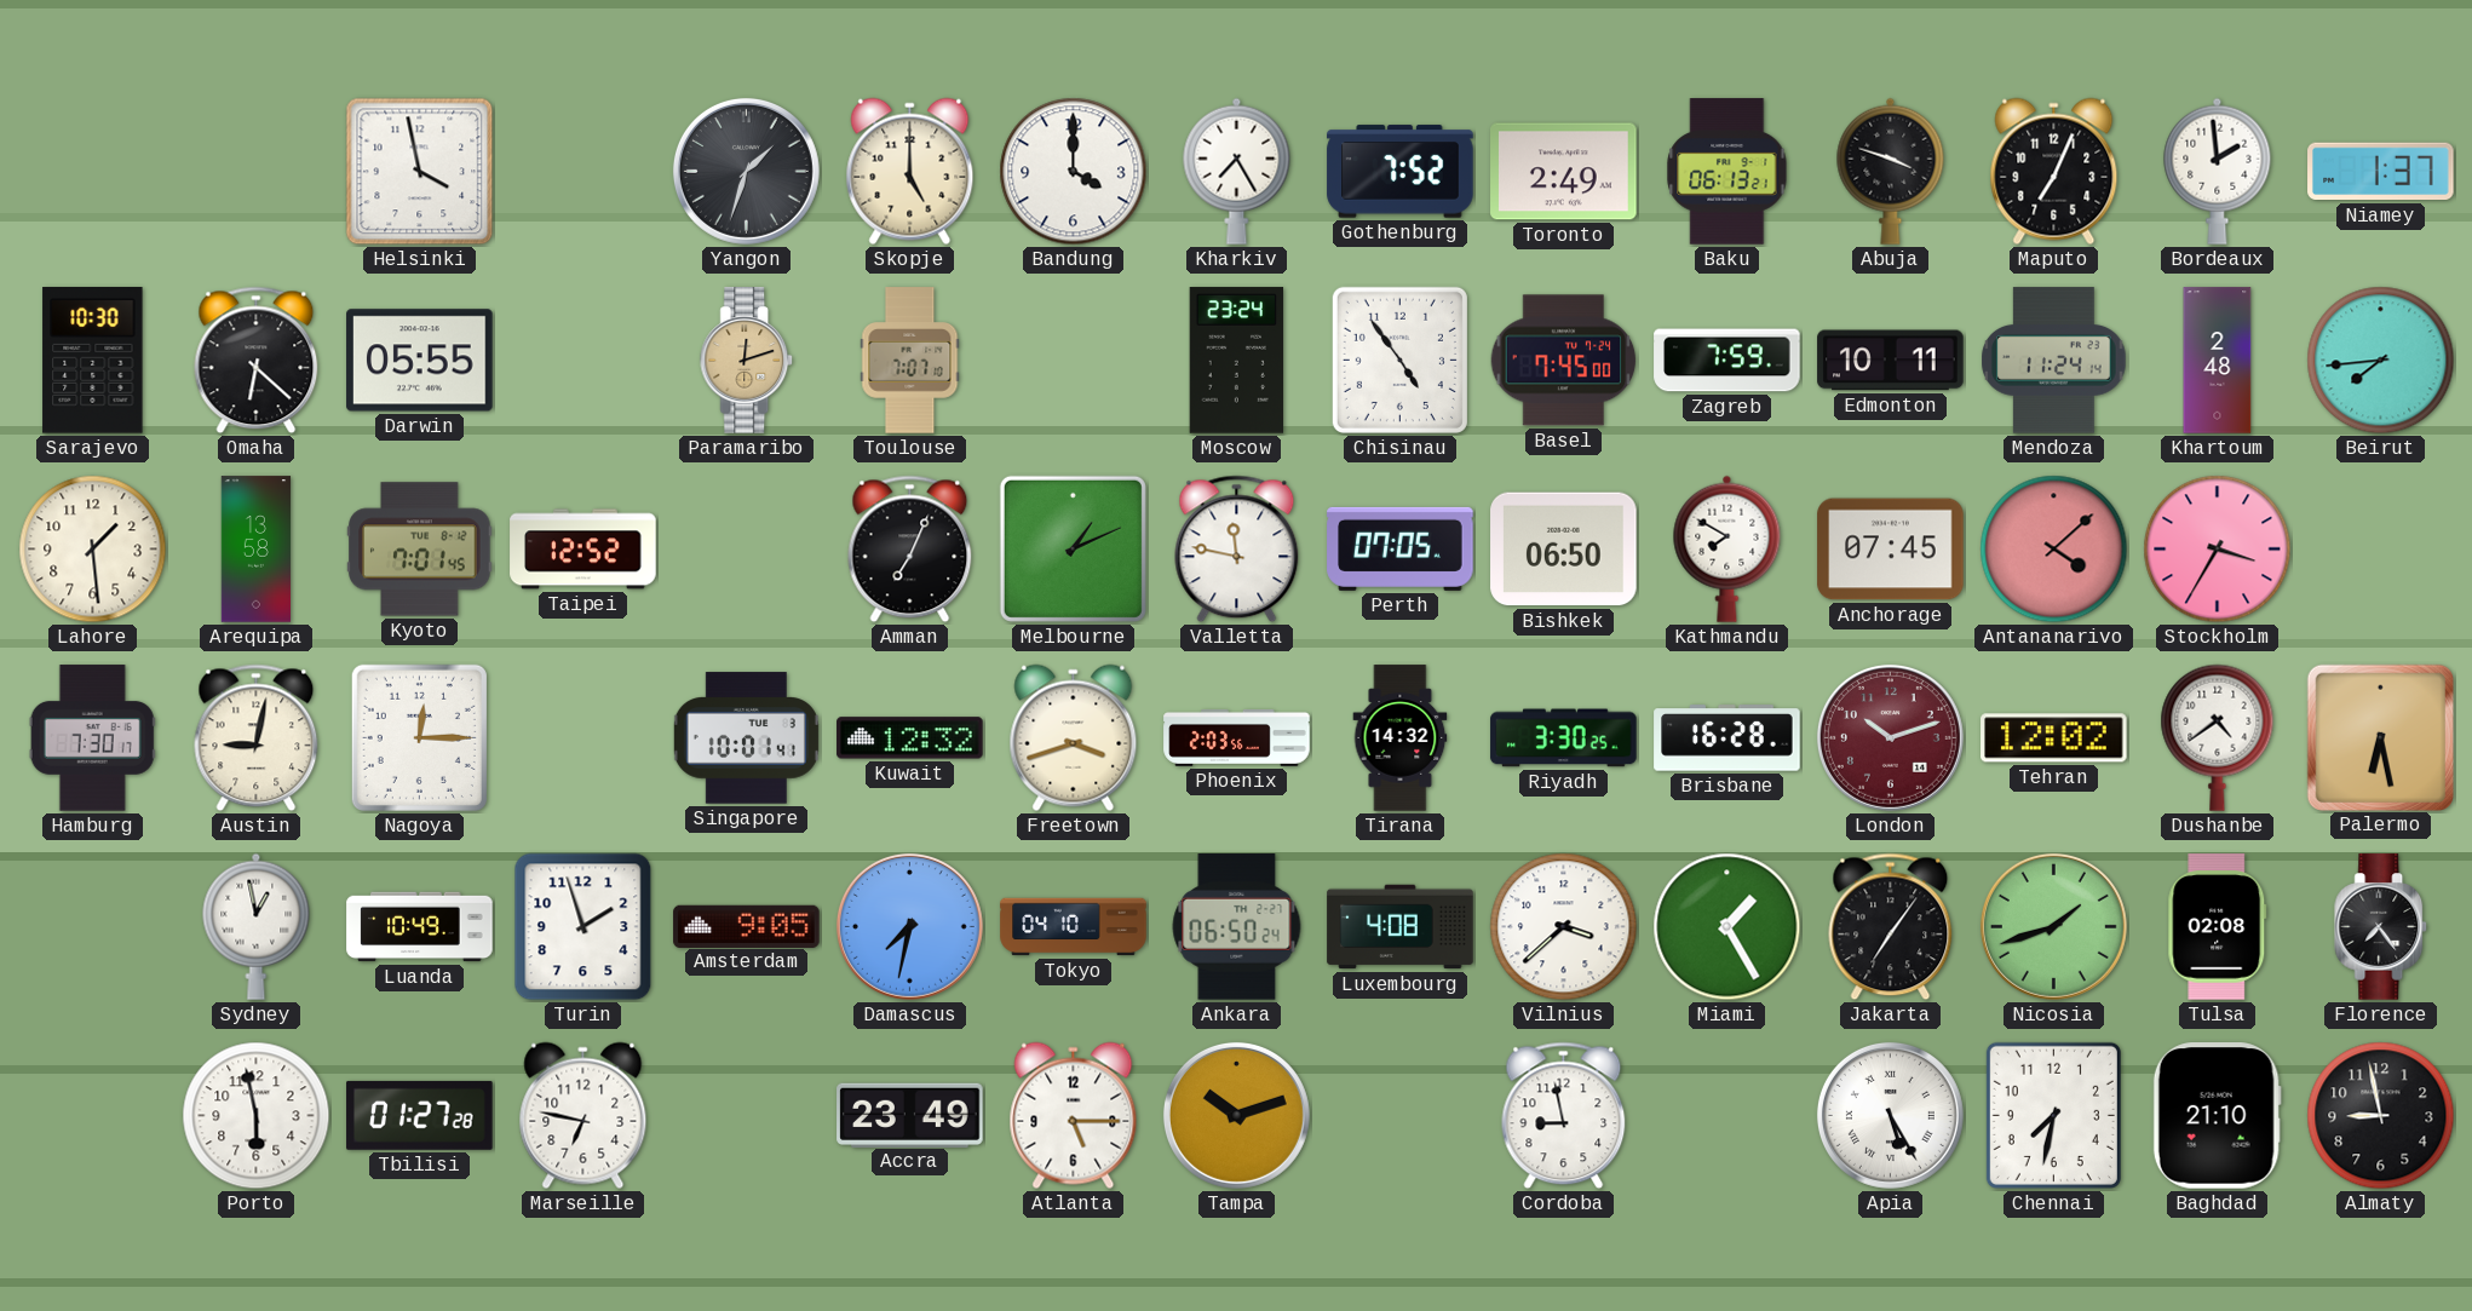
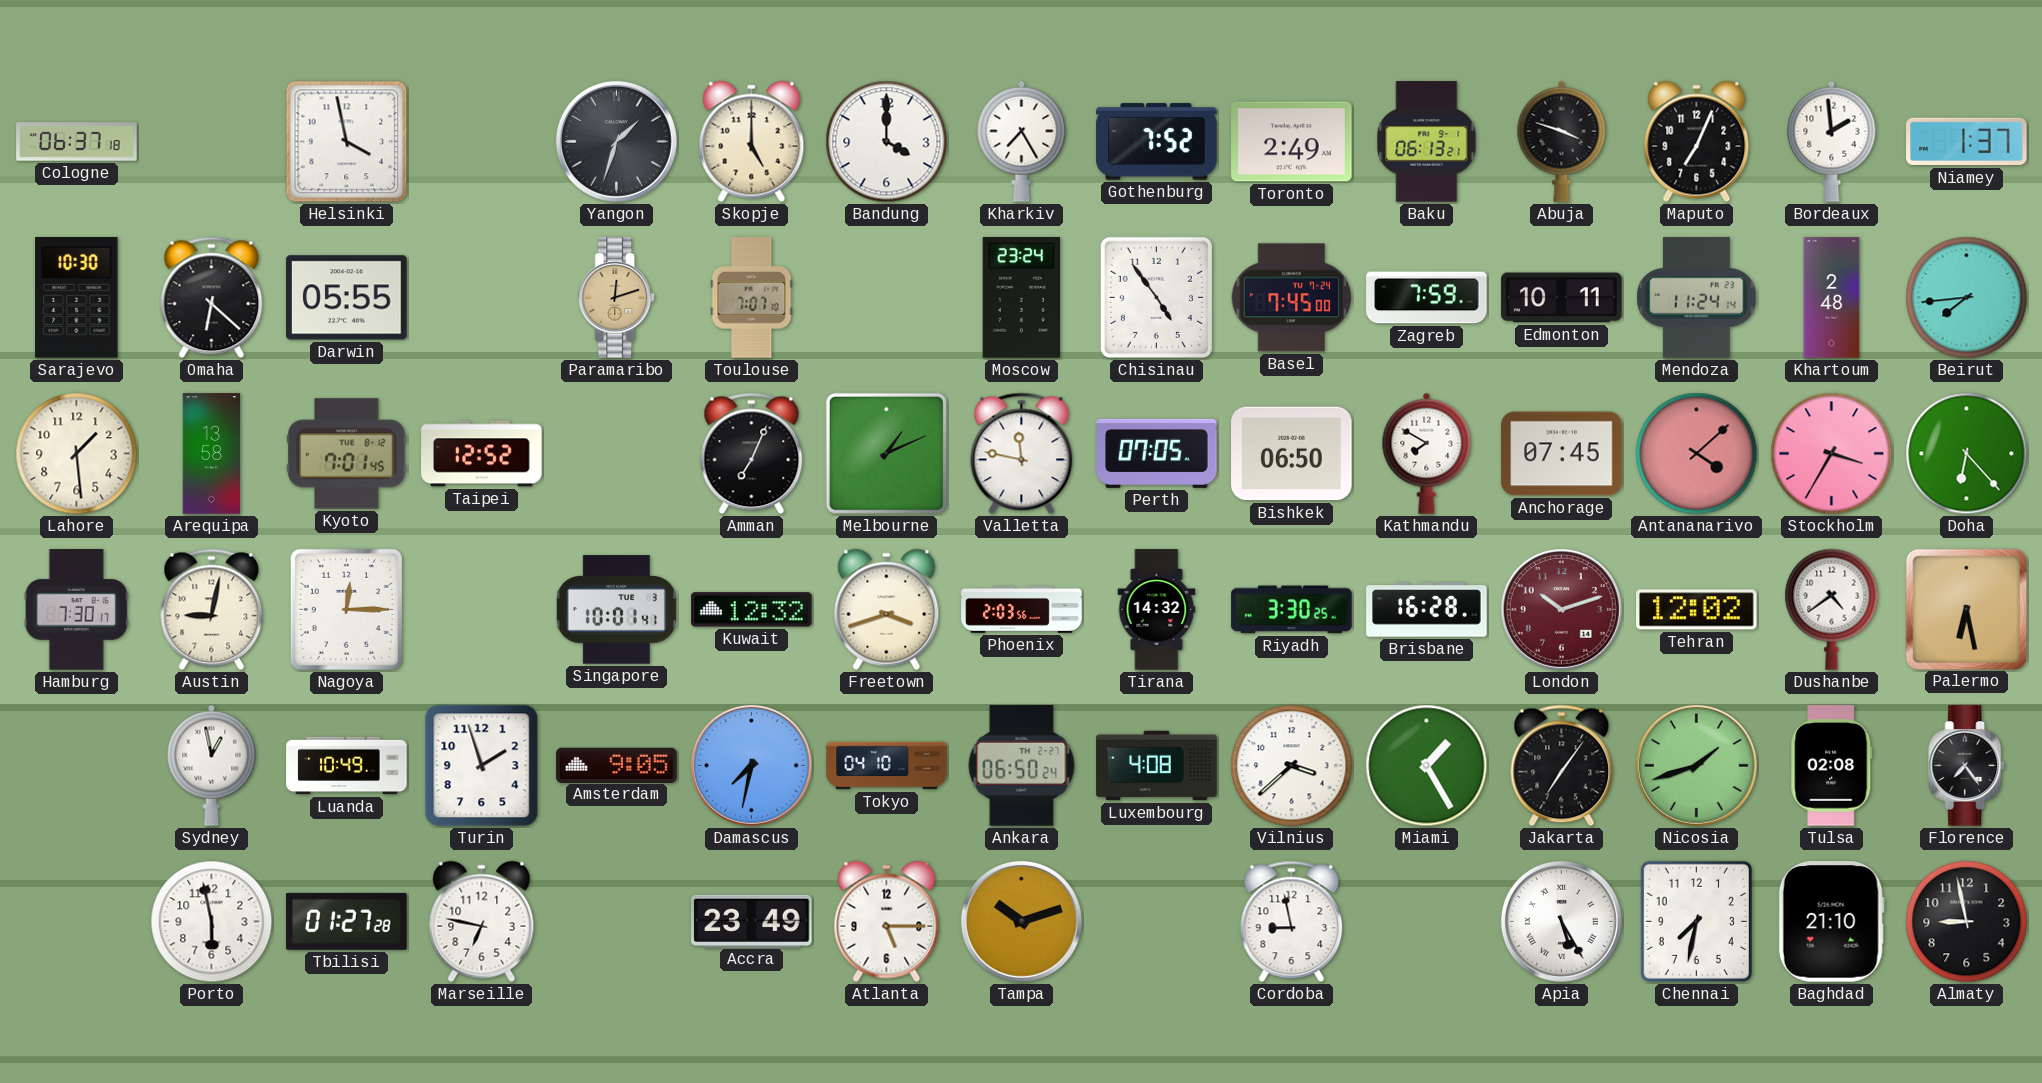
Cologne: none -> 06:37
Doha: none -> 6:23
